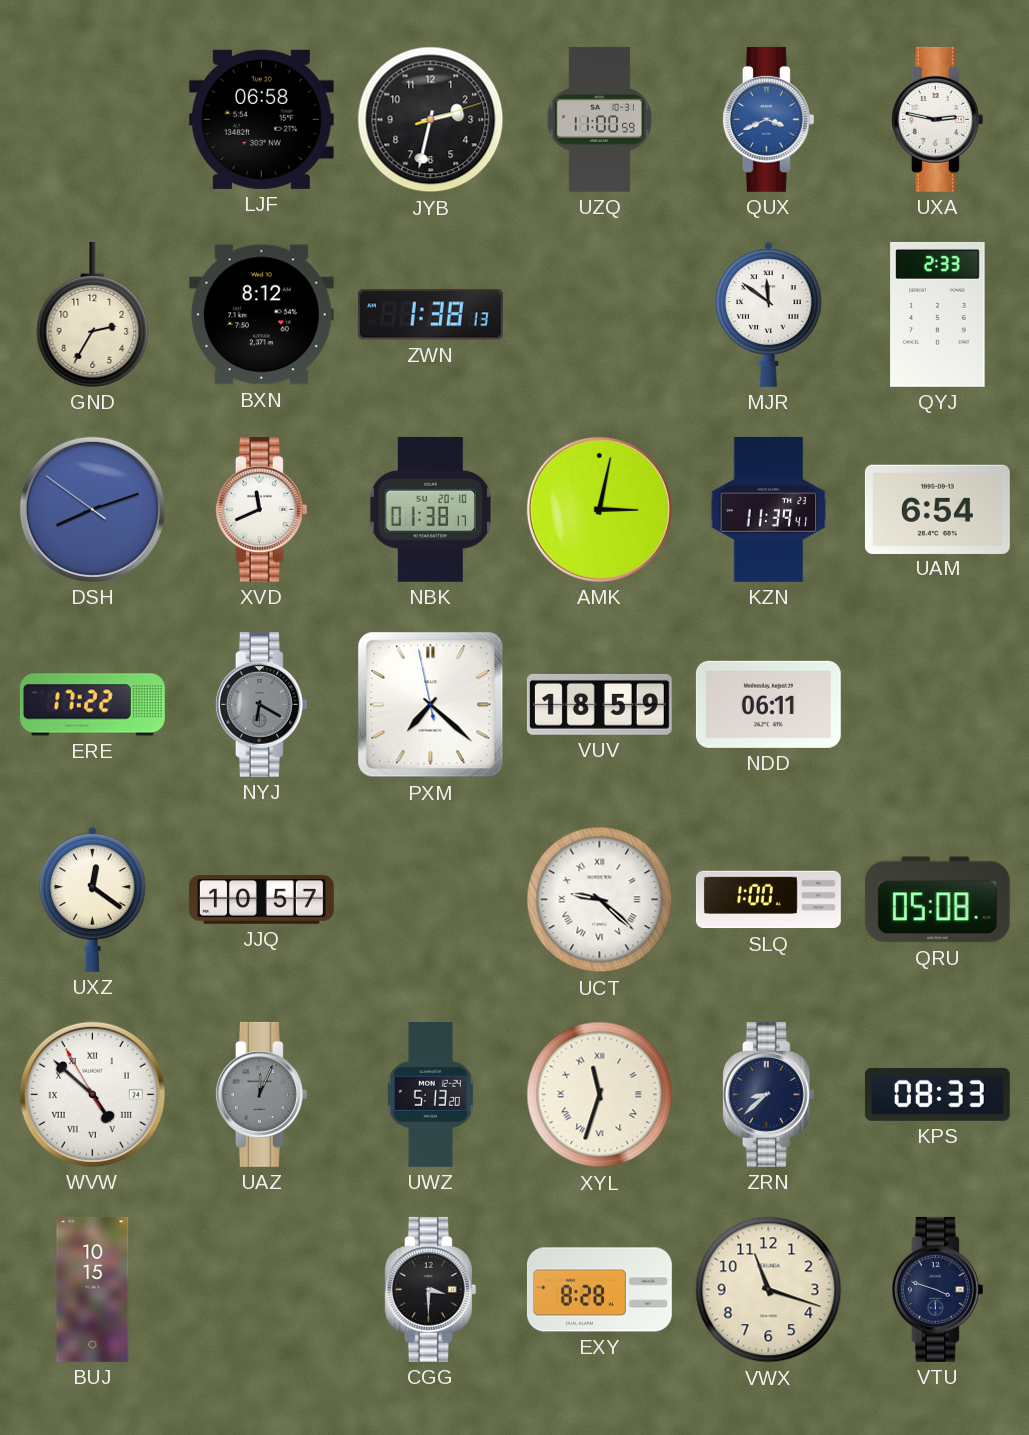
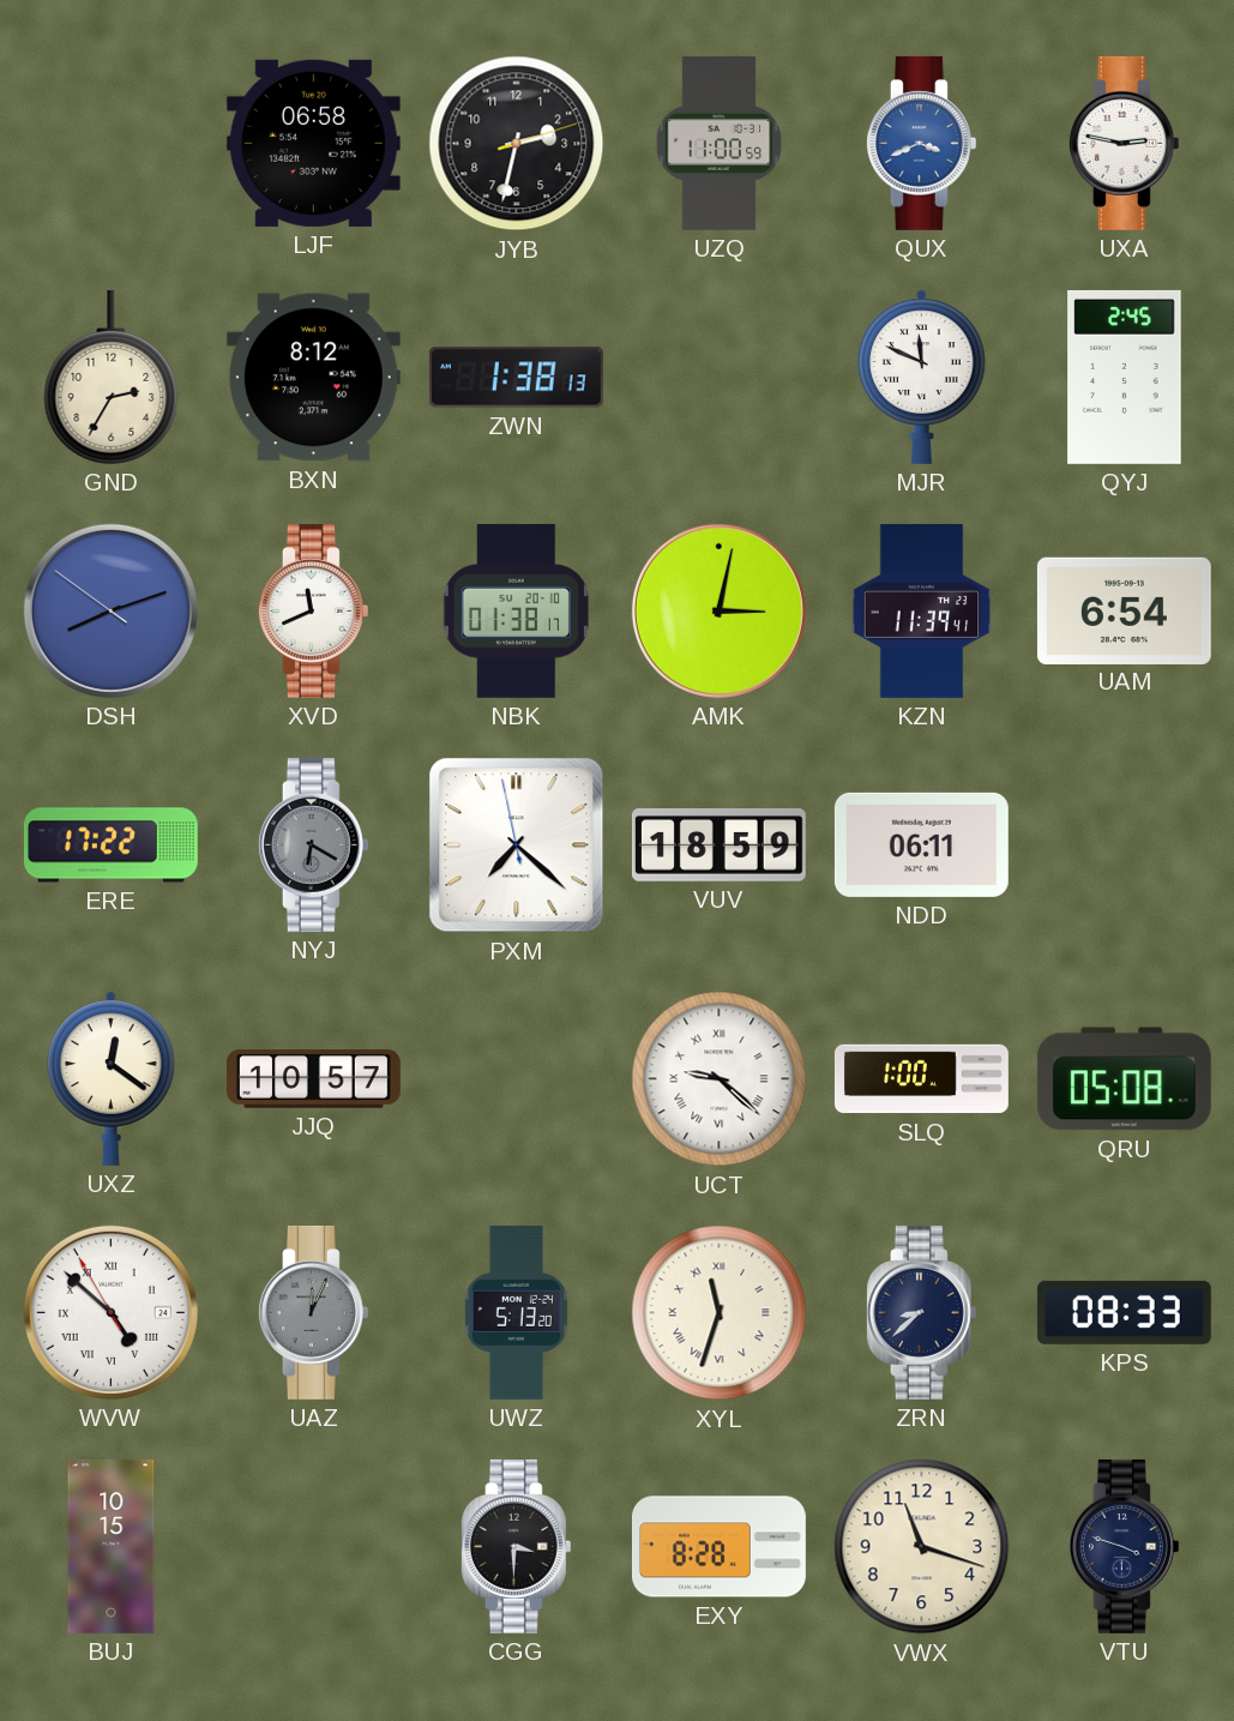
MJR: 11:51 -> 11:49
QYJ: 2:33 -> 2:45
